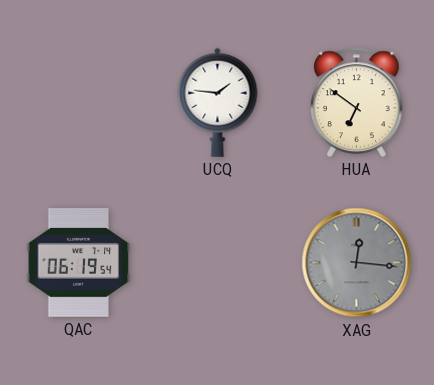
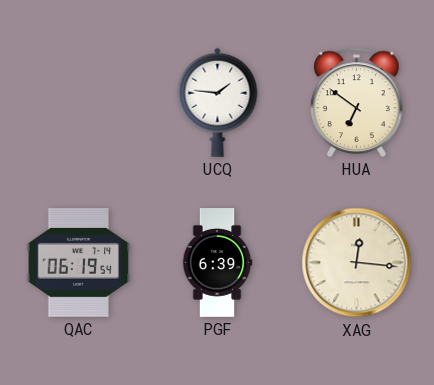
PGF: none -> 6:39
XAG dial: grey -> cream
